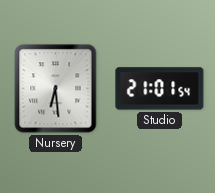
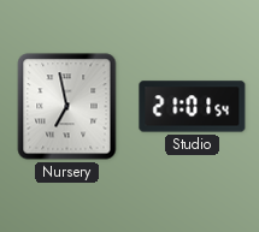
Nursery: 6:29 -> 6:58
